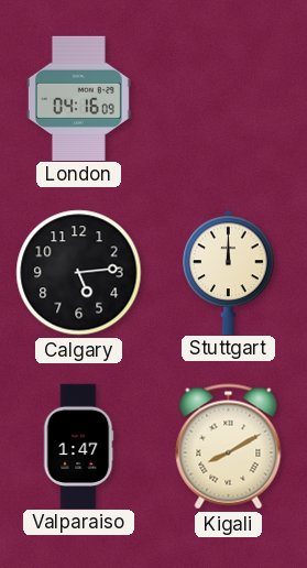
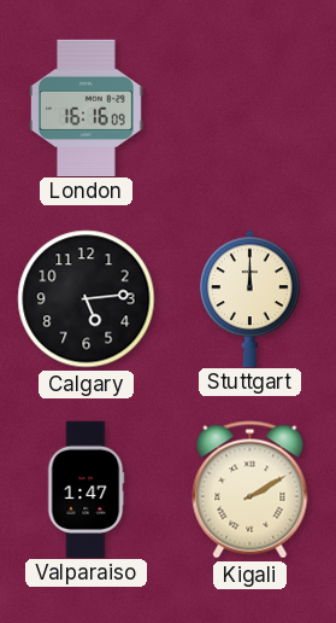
London: 04:16 -> 16:16
Kigali: 8:10 -> 2:10
